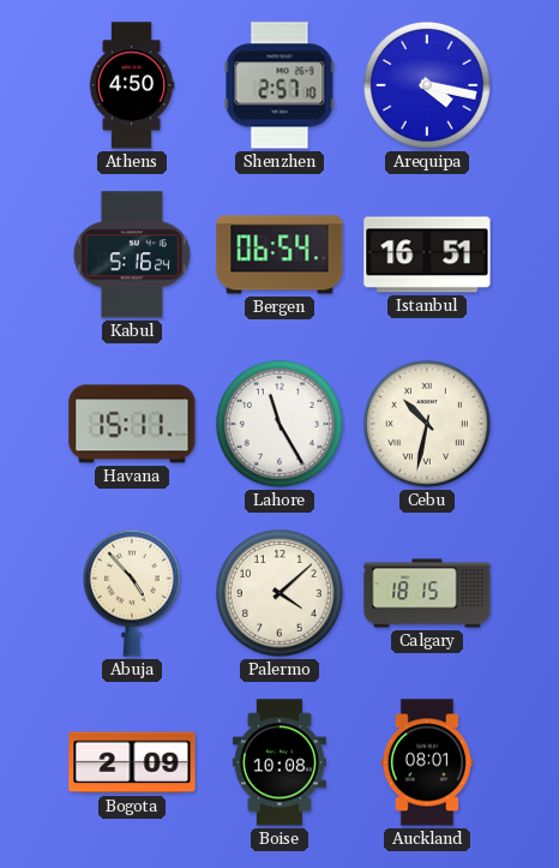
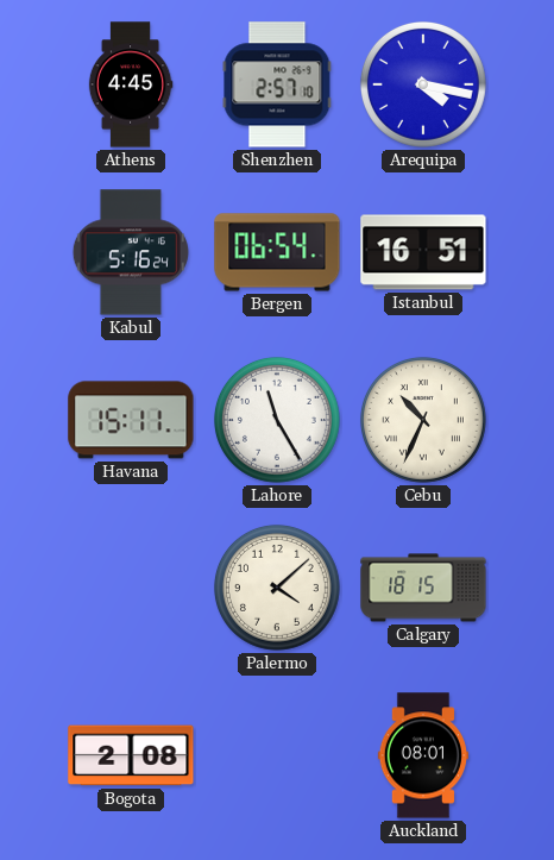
Athens: 4:50 -> 4:45
Cebu: 10:32 -> 10:34
Abuja: 4:53 -> none
Bogota: 2:09 -> 2:08
Boise: 10:08 -> none
